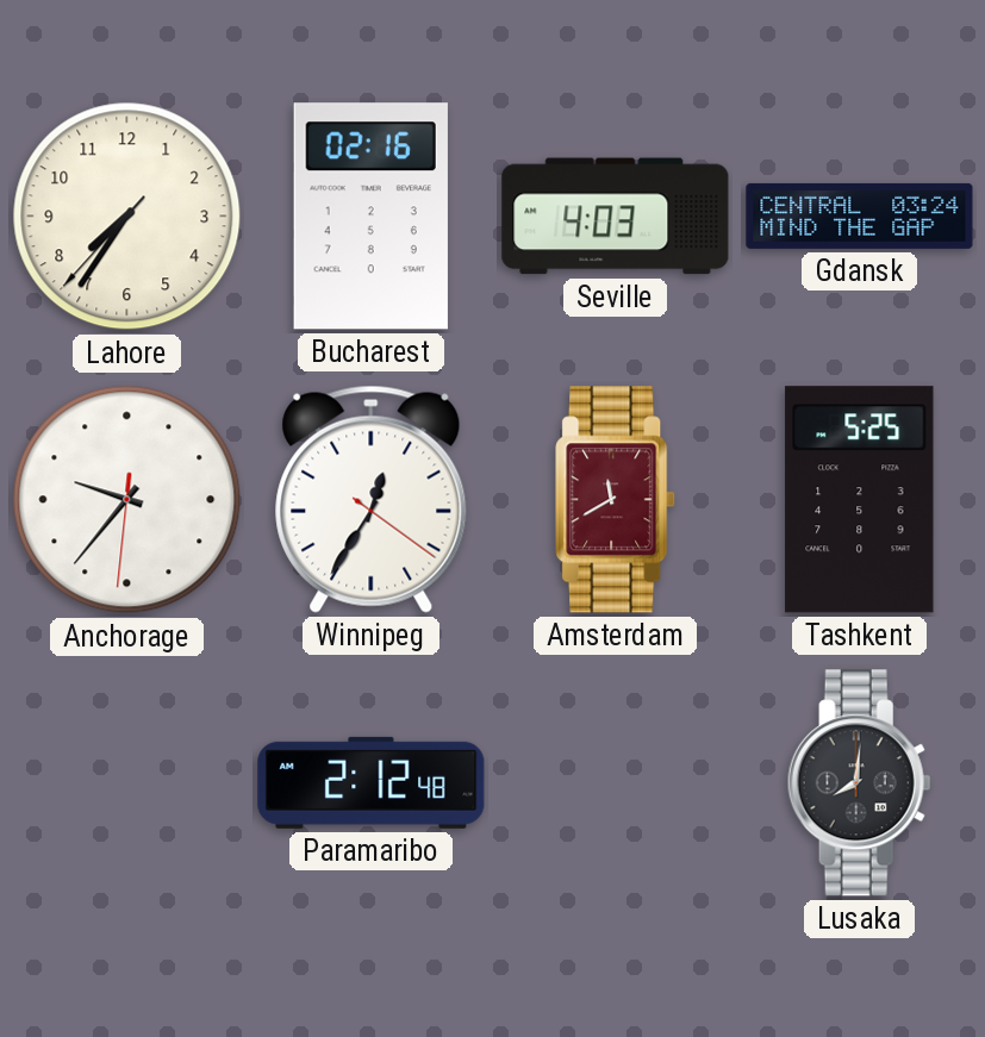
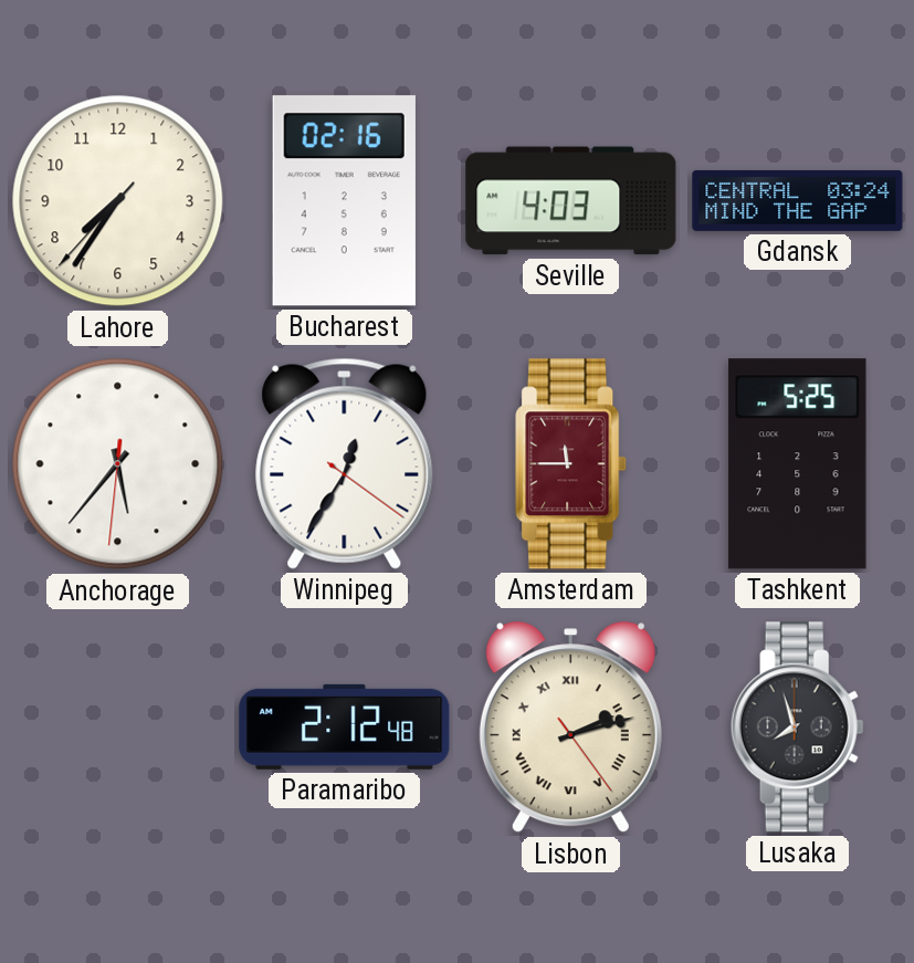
Anchorage: 9:36 -> 5:36
Amsterdam: 11:40 -> 11:45
Lisbon: none -> 2:12
Lusaka: 8:01 -> 7:57
